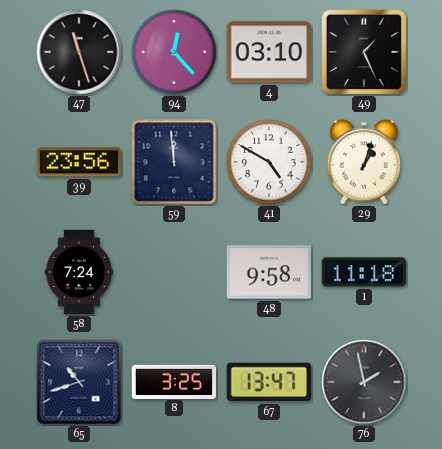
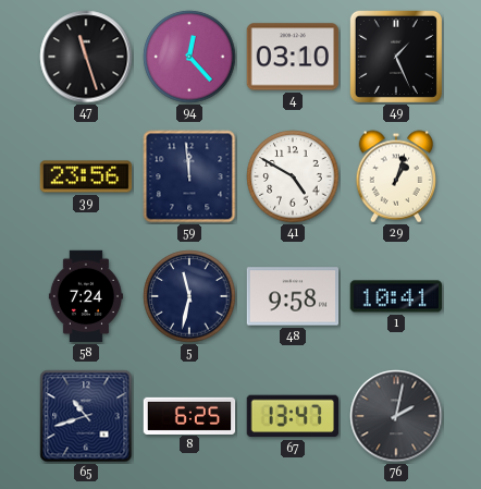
5: none -> 11:32
1: 11:18 -> 10:41
8: 3:25 -> 6:25
76: 1:58 -> 2:02
